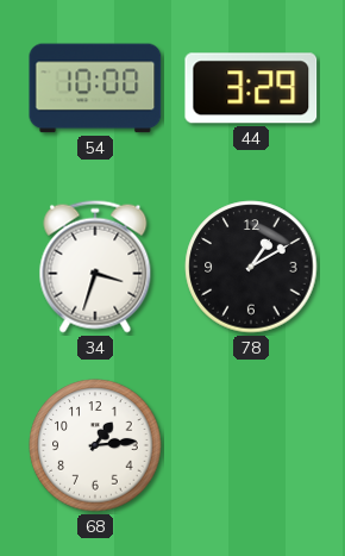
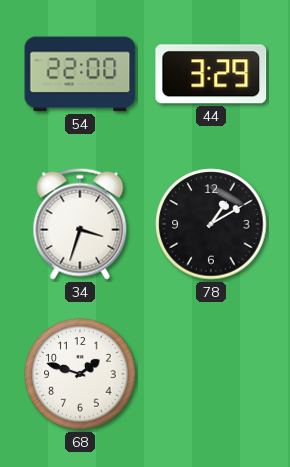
54: 10:00 -> 22:00
68: 1:14 -> 1:48
